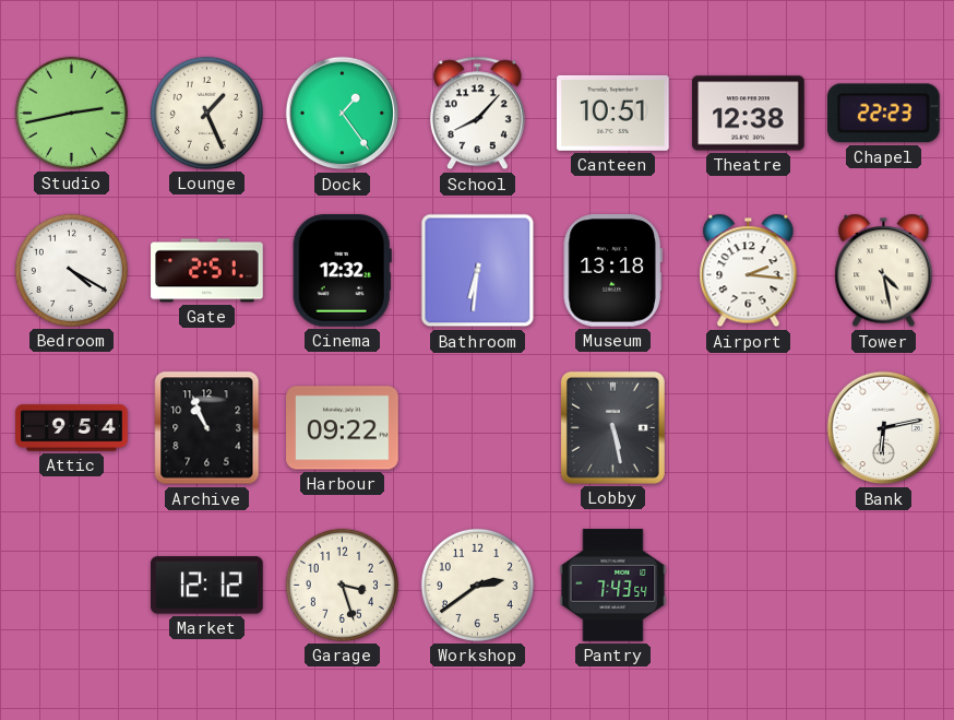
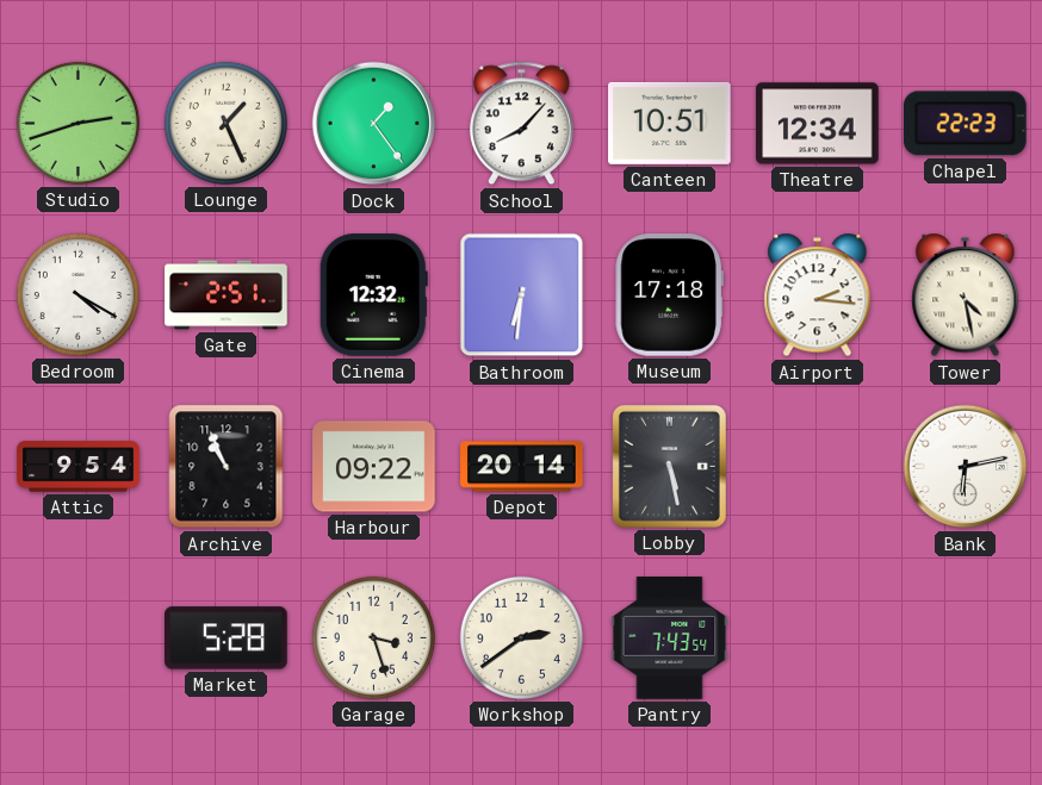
Studio: 2:43 -> 2:42
Theatre: 12:38 -> 12:34
Museum: 13:18 -> 17:18
Depot: none -> 20:14
Market: 12:12 -> 5:28
